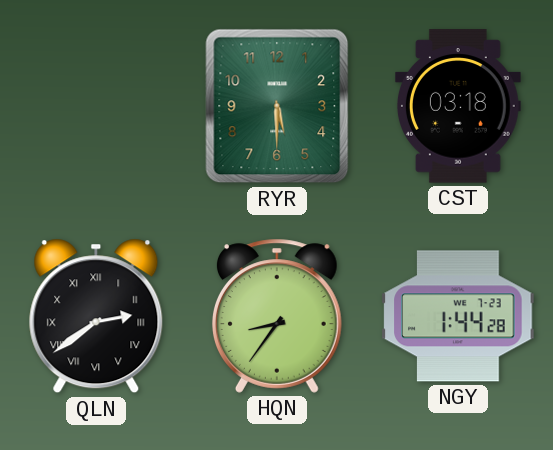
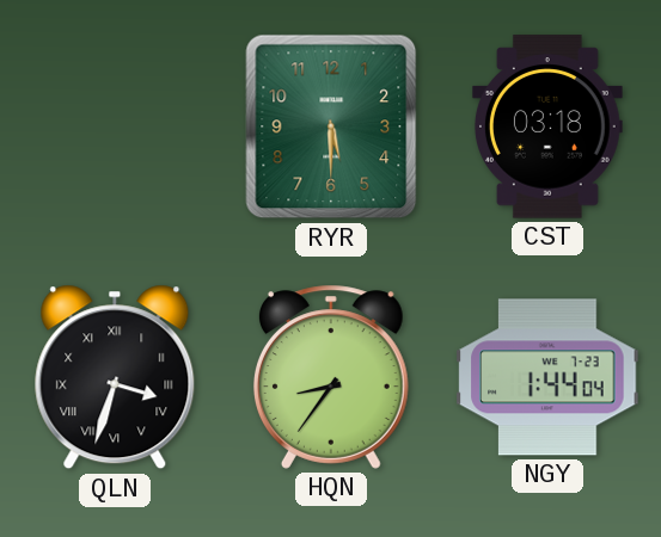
QLN: 2:39 -> 3:33
NGY: 1:44:28 -> 1:44:04
